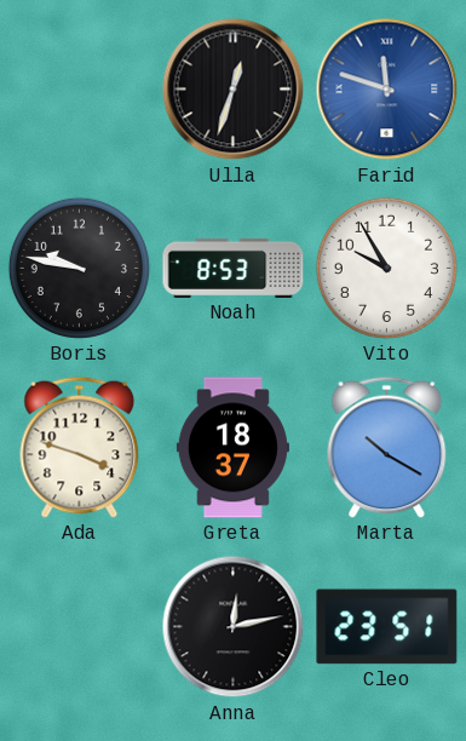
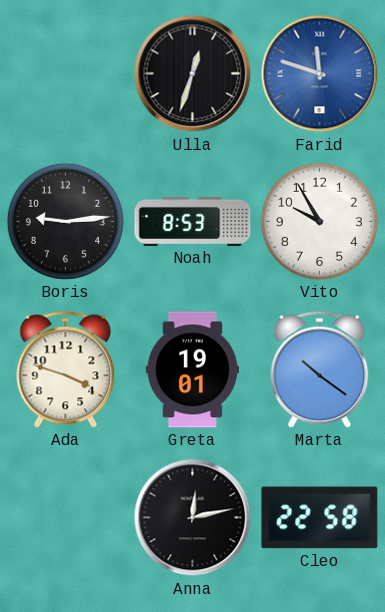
Boris: 9:47 -> 9:14
Greta: 18:37 -> 19:01
Marta: 10:20 -> 10:21
Cleo: 23:51 -> 22:58
